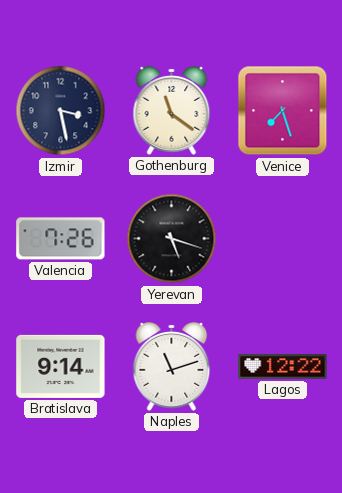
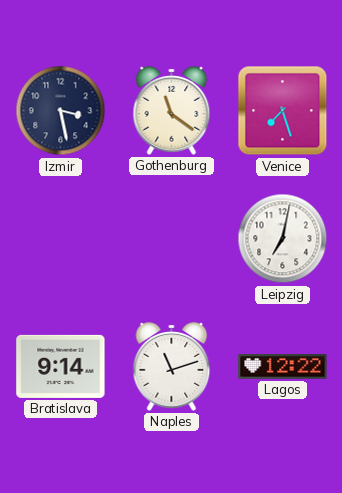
Valencia: 7:26 -> none
Yerevan: 5:18 -> none
Leipzig: none -> 7:02
